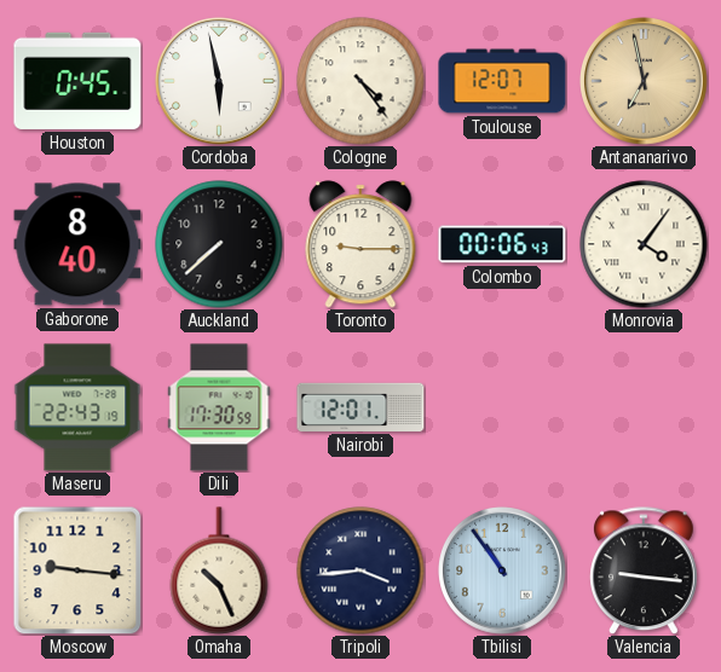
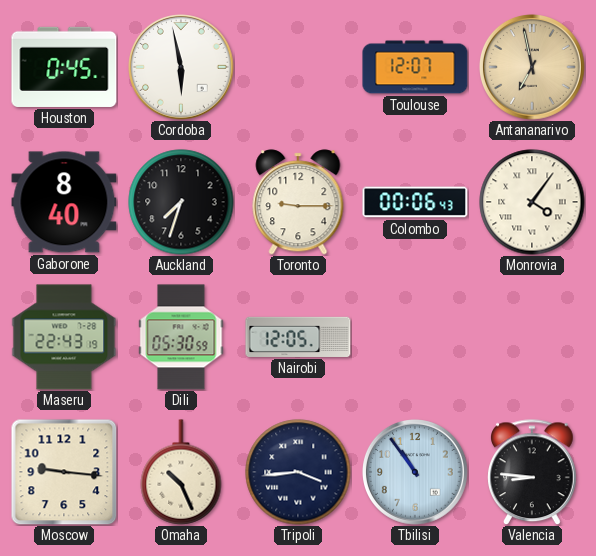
Cologne: 4:24 -> none
Auckland: 7:38 -> 7:33
Dili: 17:30 -> 05:30
Nairobi: 12:01 -> 12:05
Valencia: 9:16 -> 8:46
